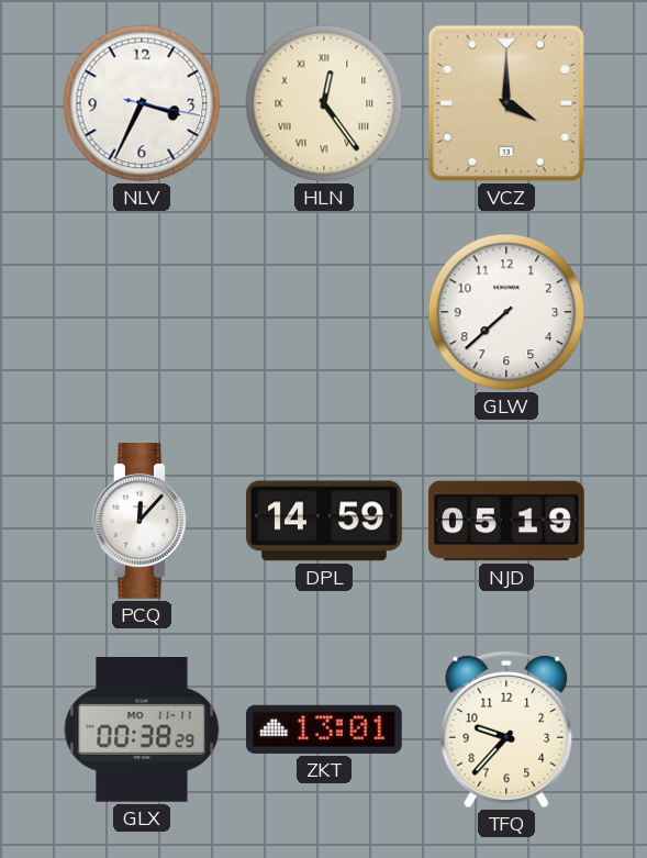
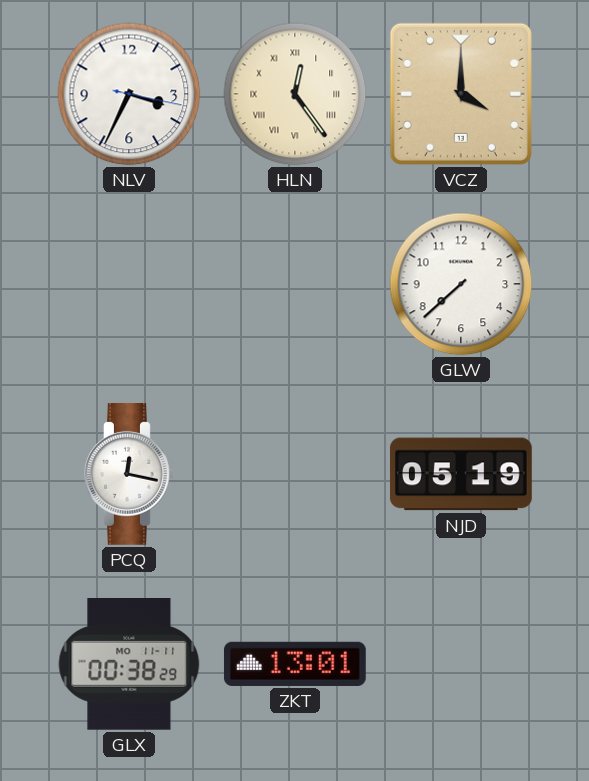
PCQ: 12:07 -> 12:17
DPL: 14:59 -> none
TFQ: 9:37 -> none
